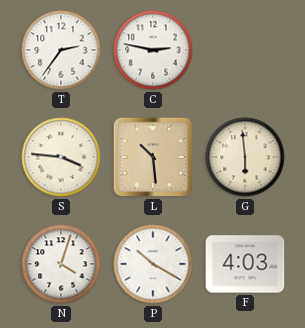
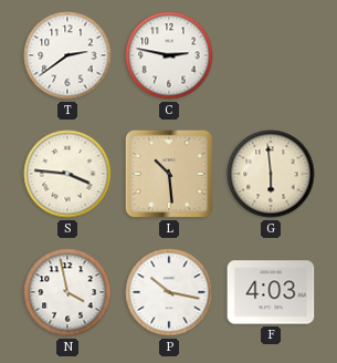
T: 2:36 -> 2:39
N: 4:03 -> 3:58
P: 10:20 -> 10:17
